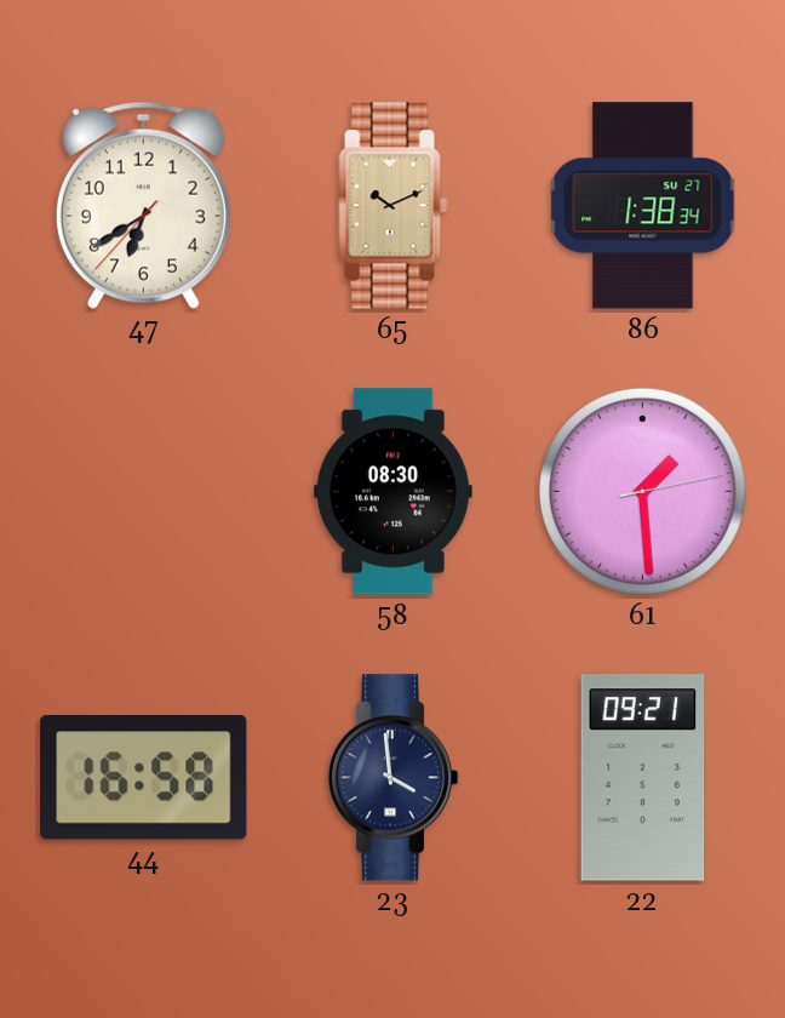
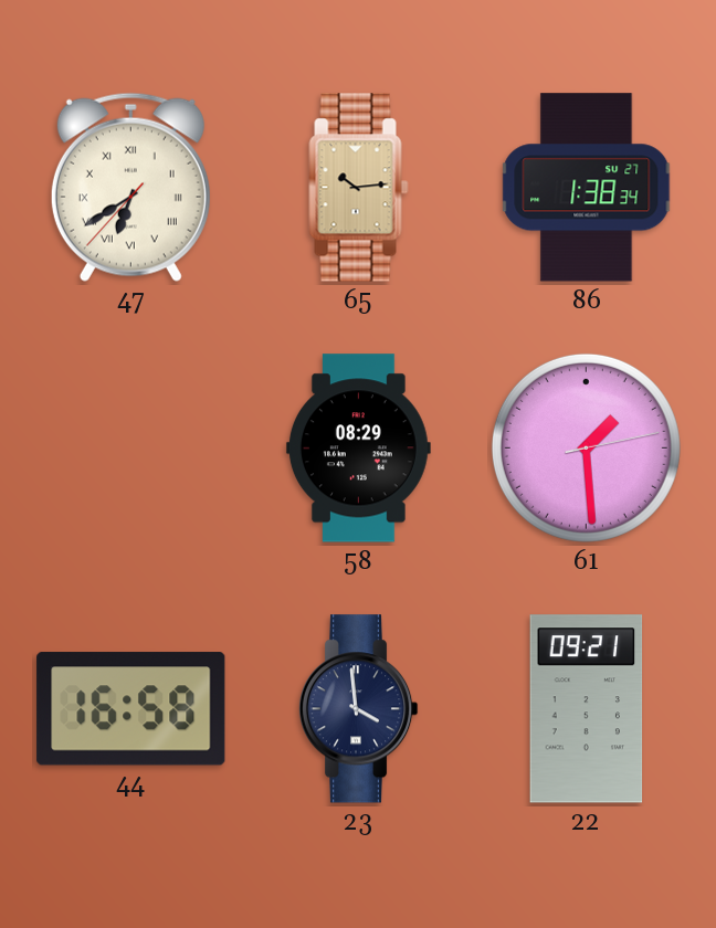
47 numerals: Arabic -> Roman
65: 10:11 -> 10:14
58: 08:30 -> 08:29
